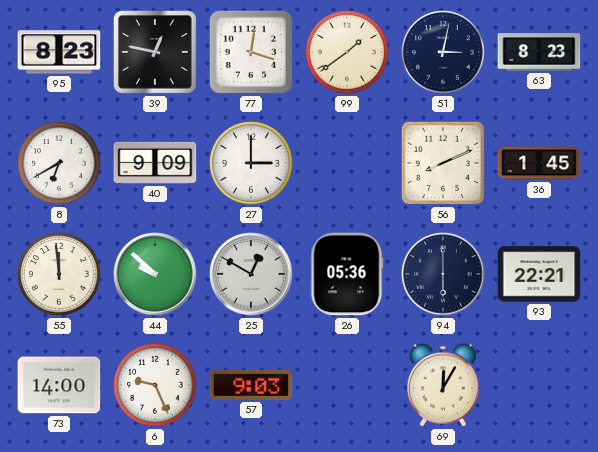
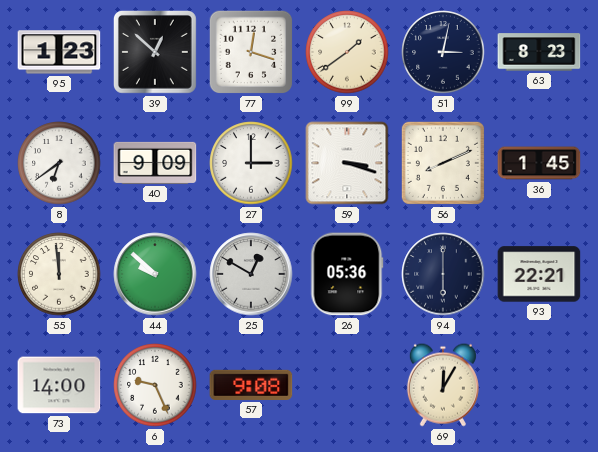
95: 8:23 -> 1:23
39: 12:47 -> 12:52
8: 6:40 -> 6:39
59: none -> 3:18
57: 9:03 -> 9:08
